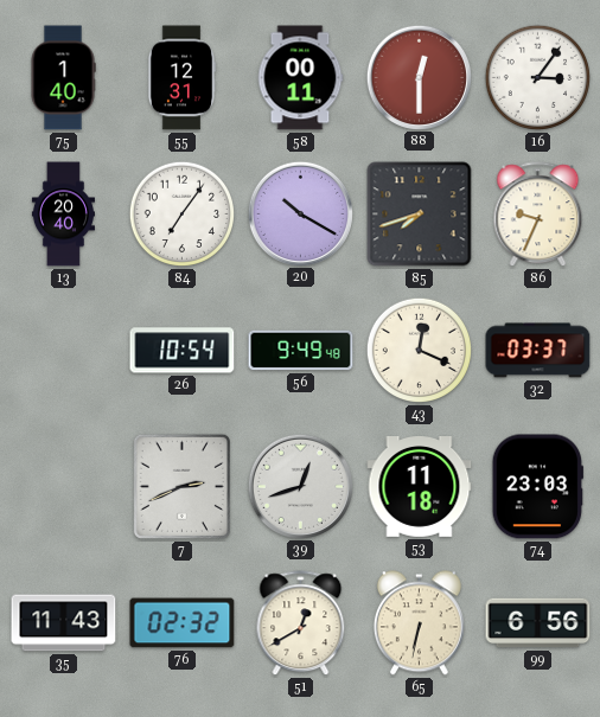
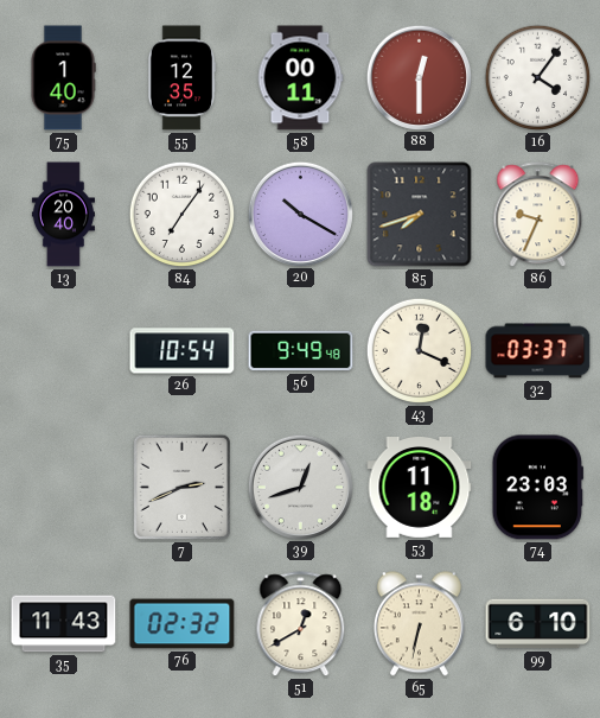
55: 12:31 -> 12:35
16: 3:06 -> 4:06
99: 6:56 -> 6:10
